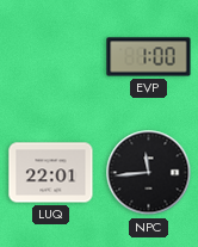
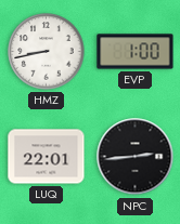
HMZ: none -> 8:43
NPC: 11:44 -> 2:44
